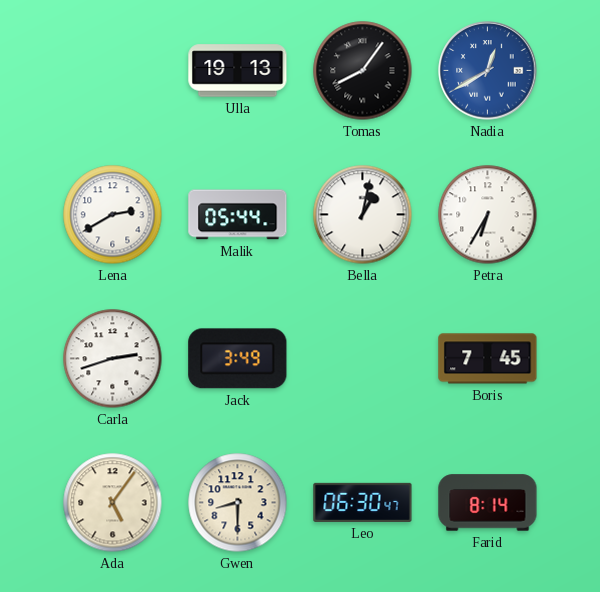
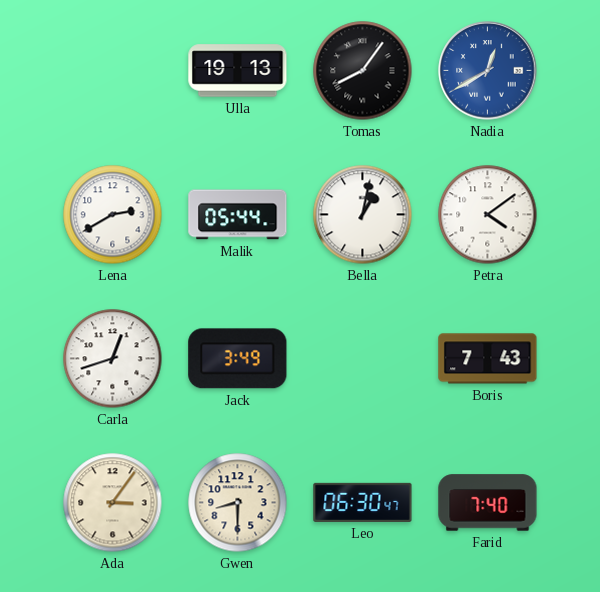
Petra: 6:35 -> 4:09
Carla: 2:42 -> 12:42
Boris: 7:45 -> 7:43
Ada: 5:06 -> 3:06
Farid: 8:14 -> 7:40
